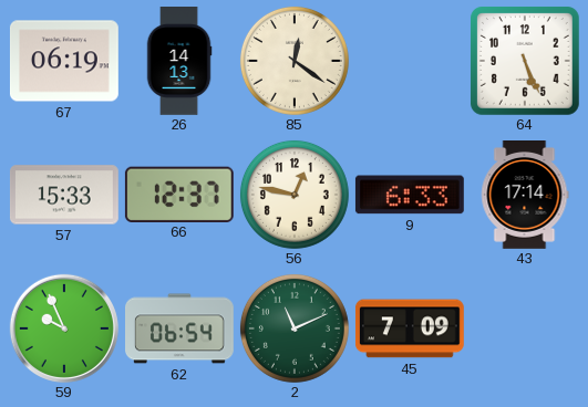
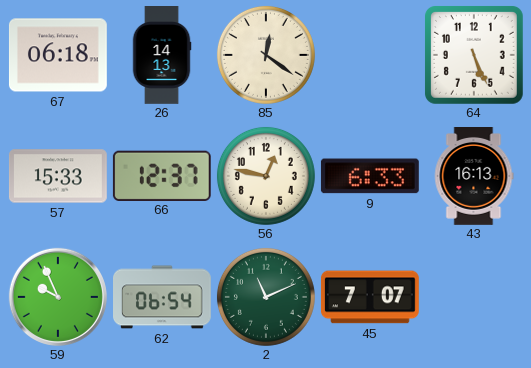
67: 06:19 -> 06:18
43: 17:14 -> 16:13
45: 7:09 -> 7:07
